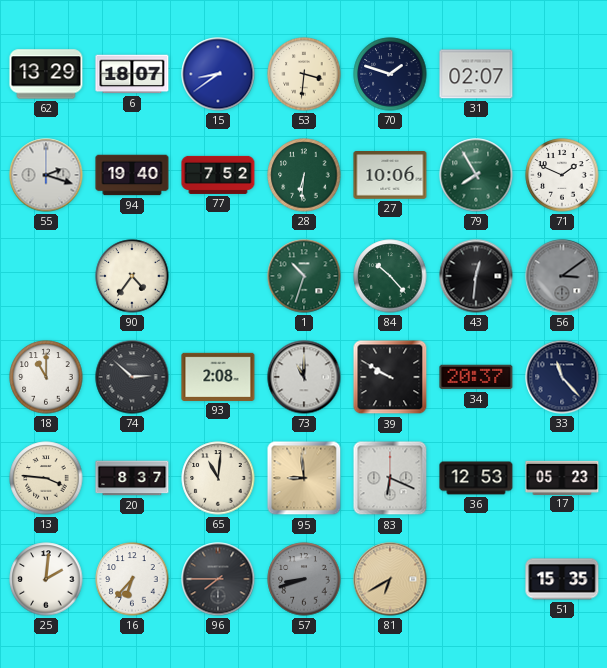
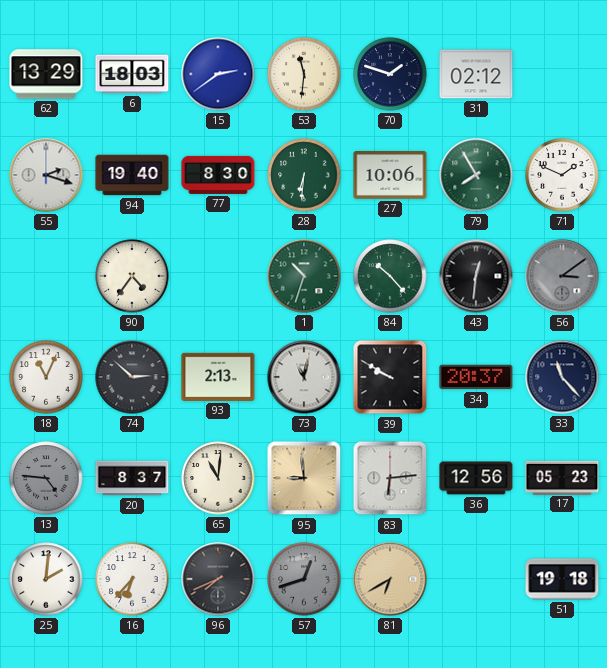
6: 18:07 -> 18:03
15: 8:39 -> 2:39
53: 3:31 -> 11:31
31: 02:07 -> 02:12
77: 7:52 -> 8:30
18: 11:00 -> 11:04
93: 2:08 -> 2:13
73: 11:00 -> 11:02
13: 3:46 -> 4:46
13 dial: cream -> grey
83: 6:19 -> 6:14
36: 12:53 -> 12:56
96: 7:45 -> 7:41
57: 8:42 -> 12:42
51: 15:35 -> 19:18
